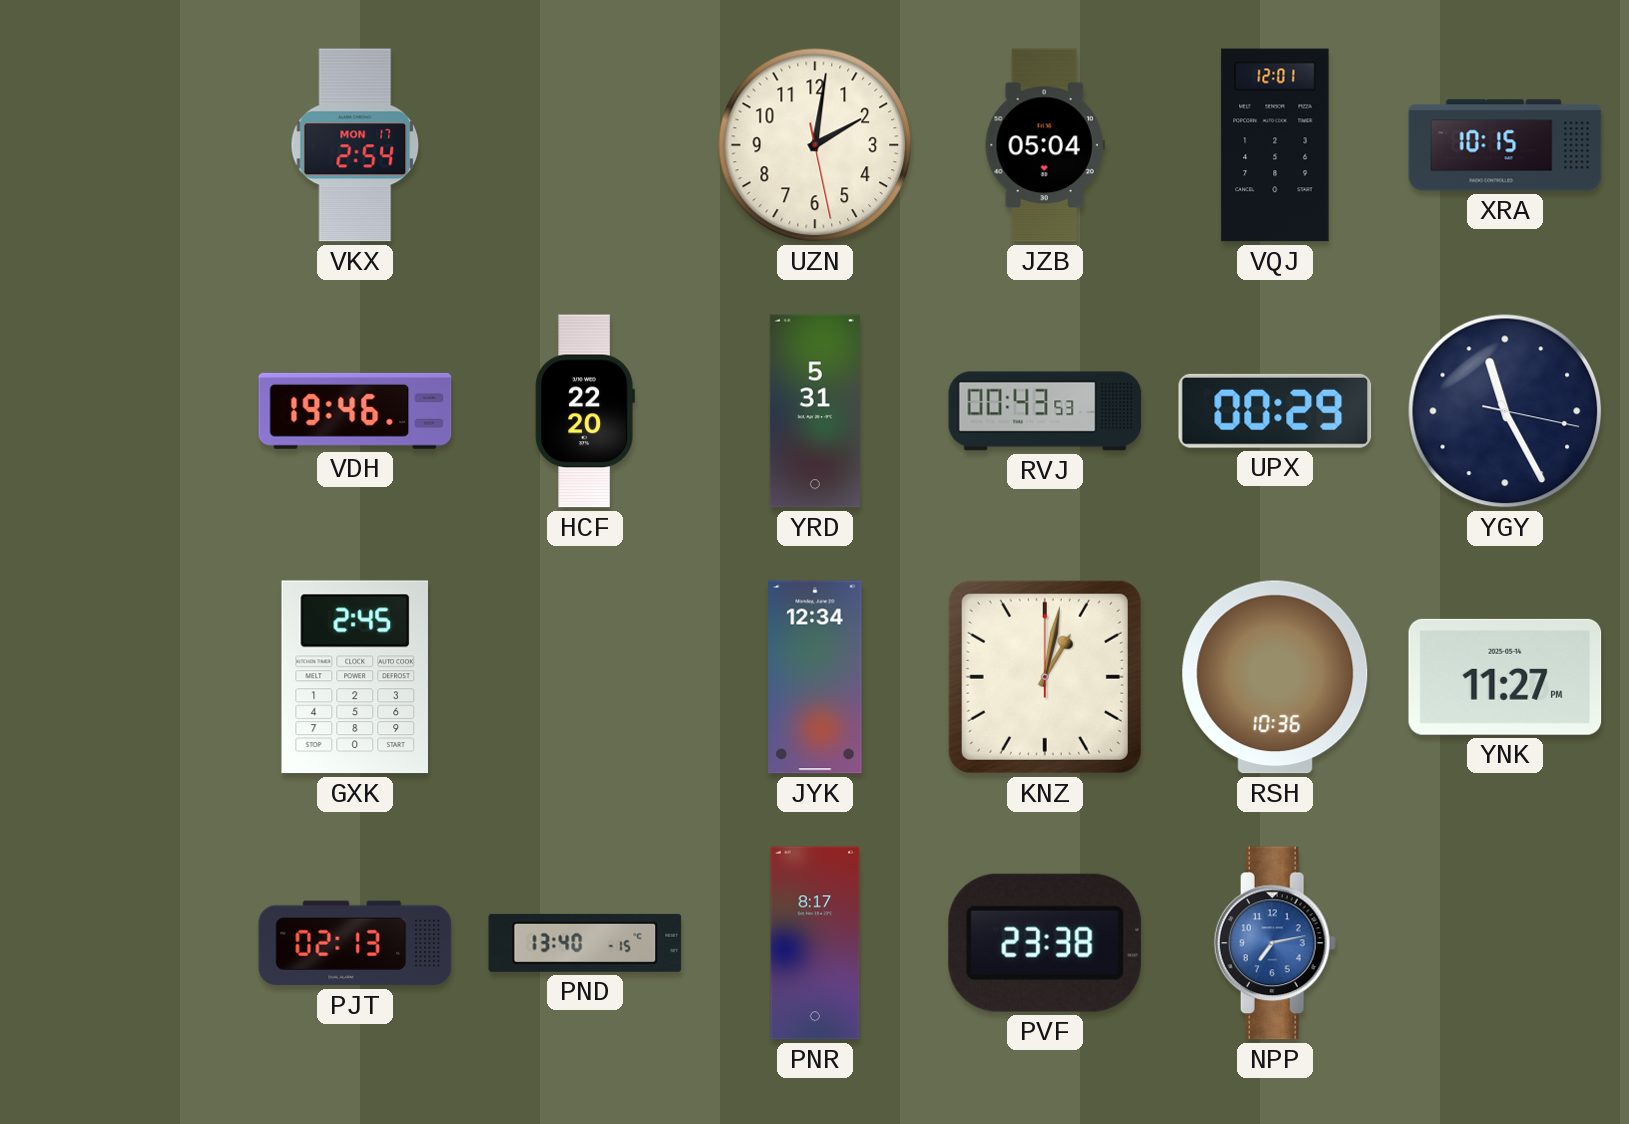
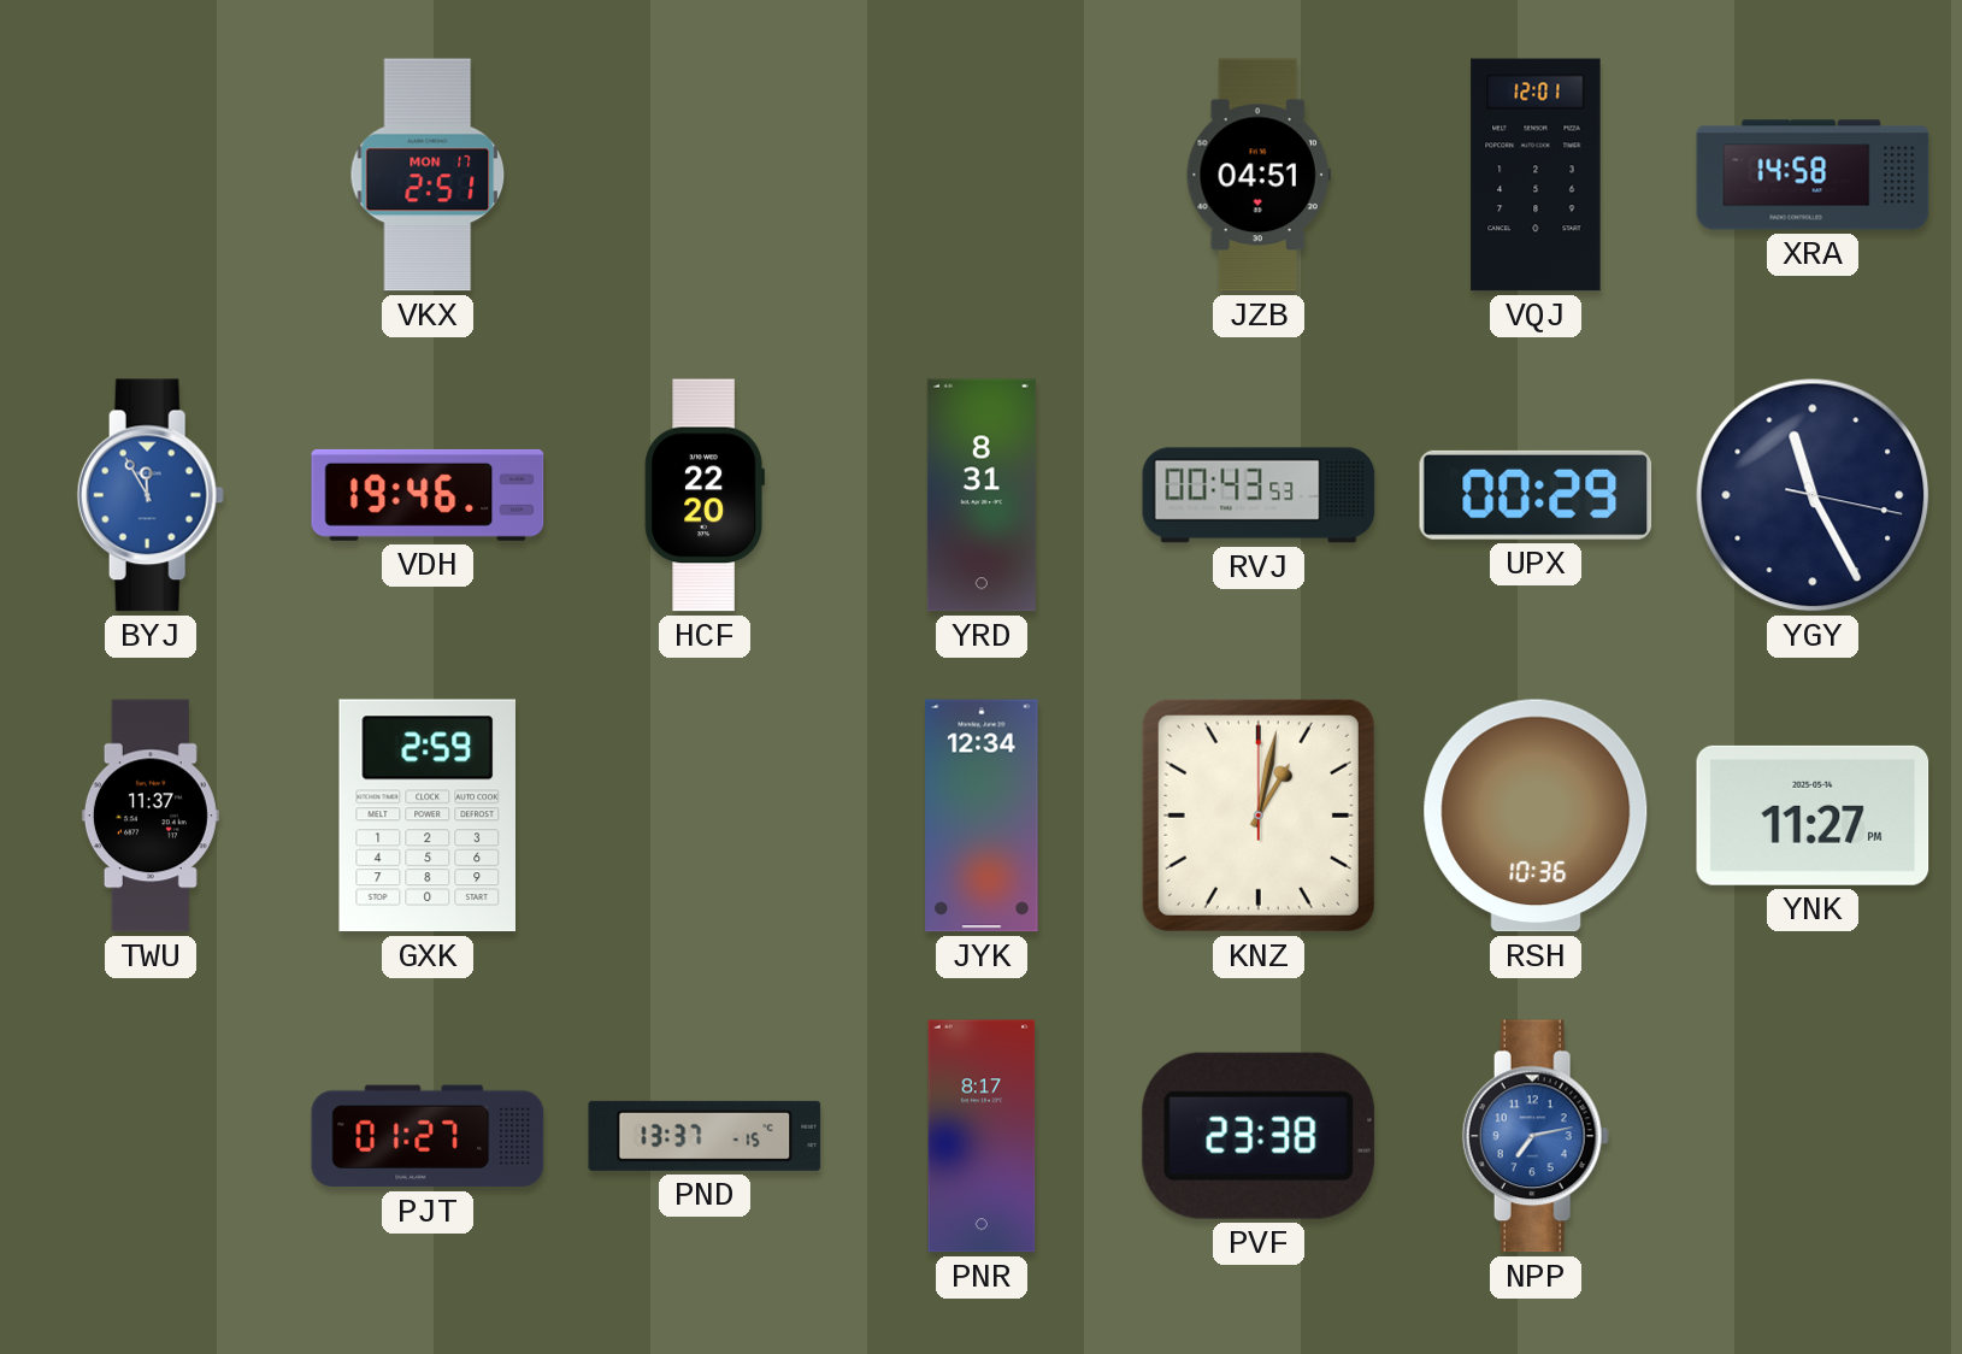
VKX: 2:54 -> 2:51
UZN: 2:01 -> none
JZB: 05:04 -> 04:51
XRA: 10:15 -> 14:58
BYJ: none -> 11:55
YRD: 5:31 -> 8:31
TWU: none -> 11:37
GXK: 2:45 -> 2:59
PJT: 02:13 -> 01:27
PND: 13:40 -> 13:37
